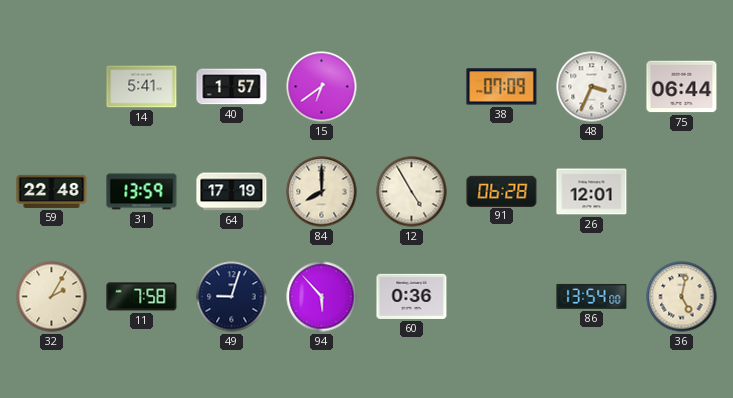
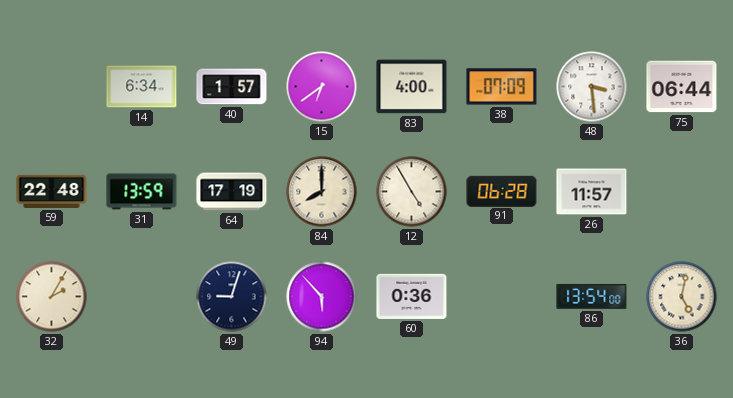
14: 5:41 -> 6:34
83: none -> 4:00
48: 3:34 -> 3:29
26: 12:01 -> 11:57
11: 7:58 -> none
